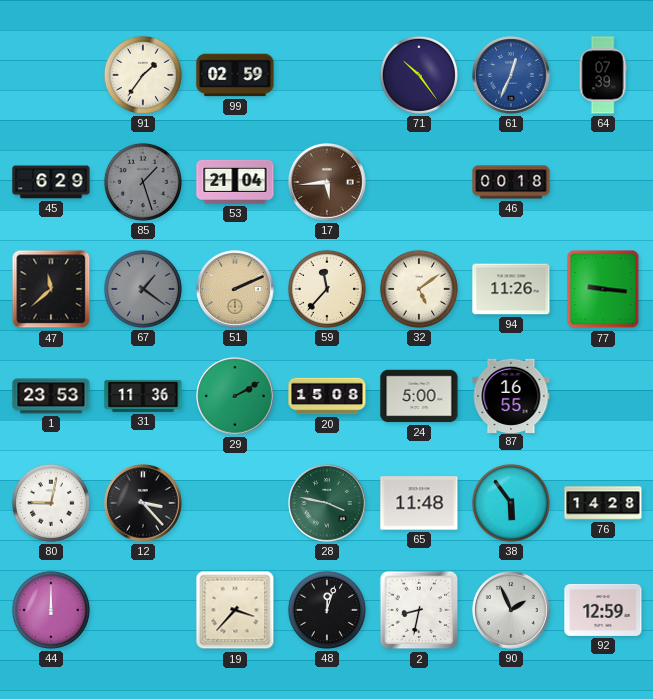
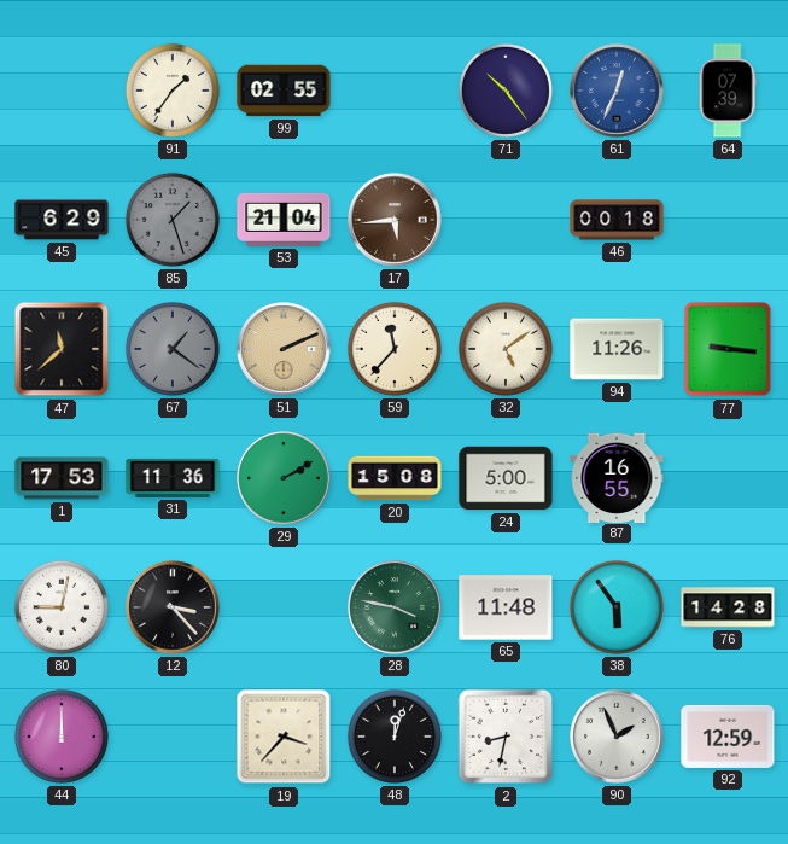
99: 02:59 -> 02:55
1: 23:53 -> 17:53
